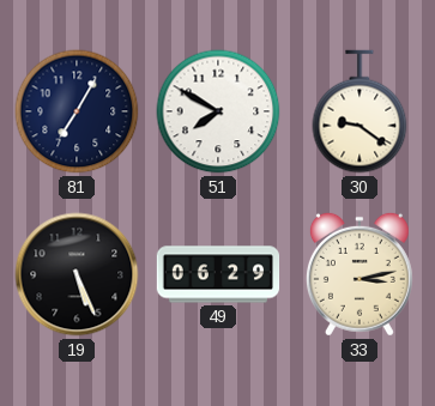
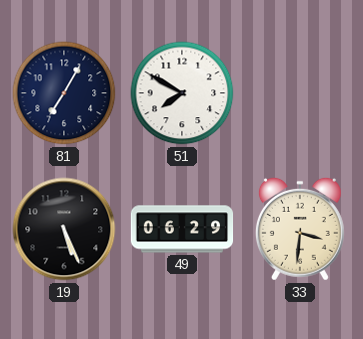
30: 9:21 -> none
33: 3:13 -> 3:31
